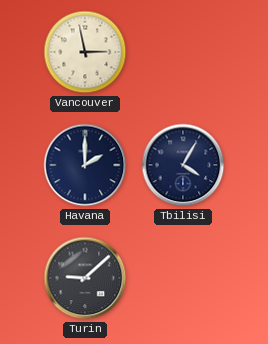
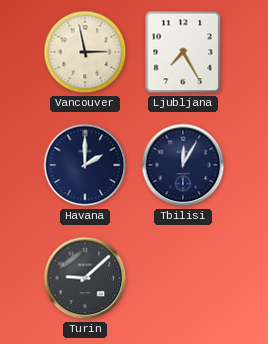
Ljubljana: none -> 7:25
Tbilisi: 4:05 -> 12:05
